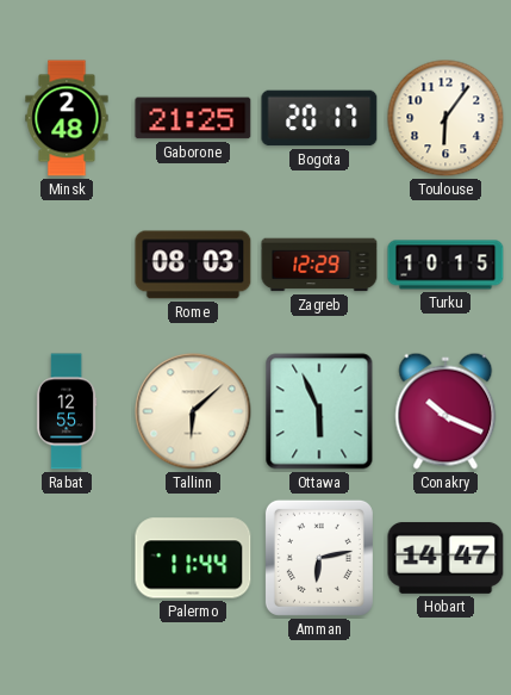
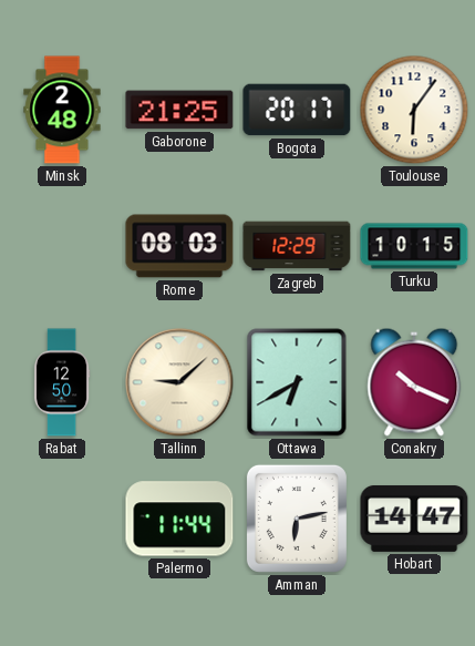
Rabat: 12:55 -> 12:50
Tallinn: 6:08 -> 9:08
Ottawa: 5:56 -> 6:40
